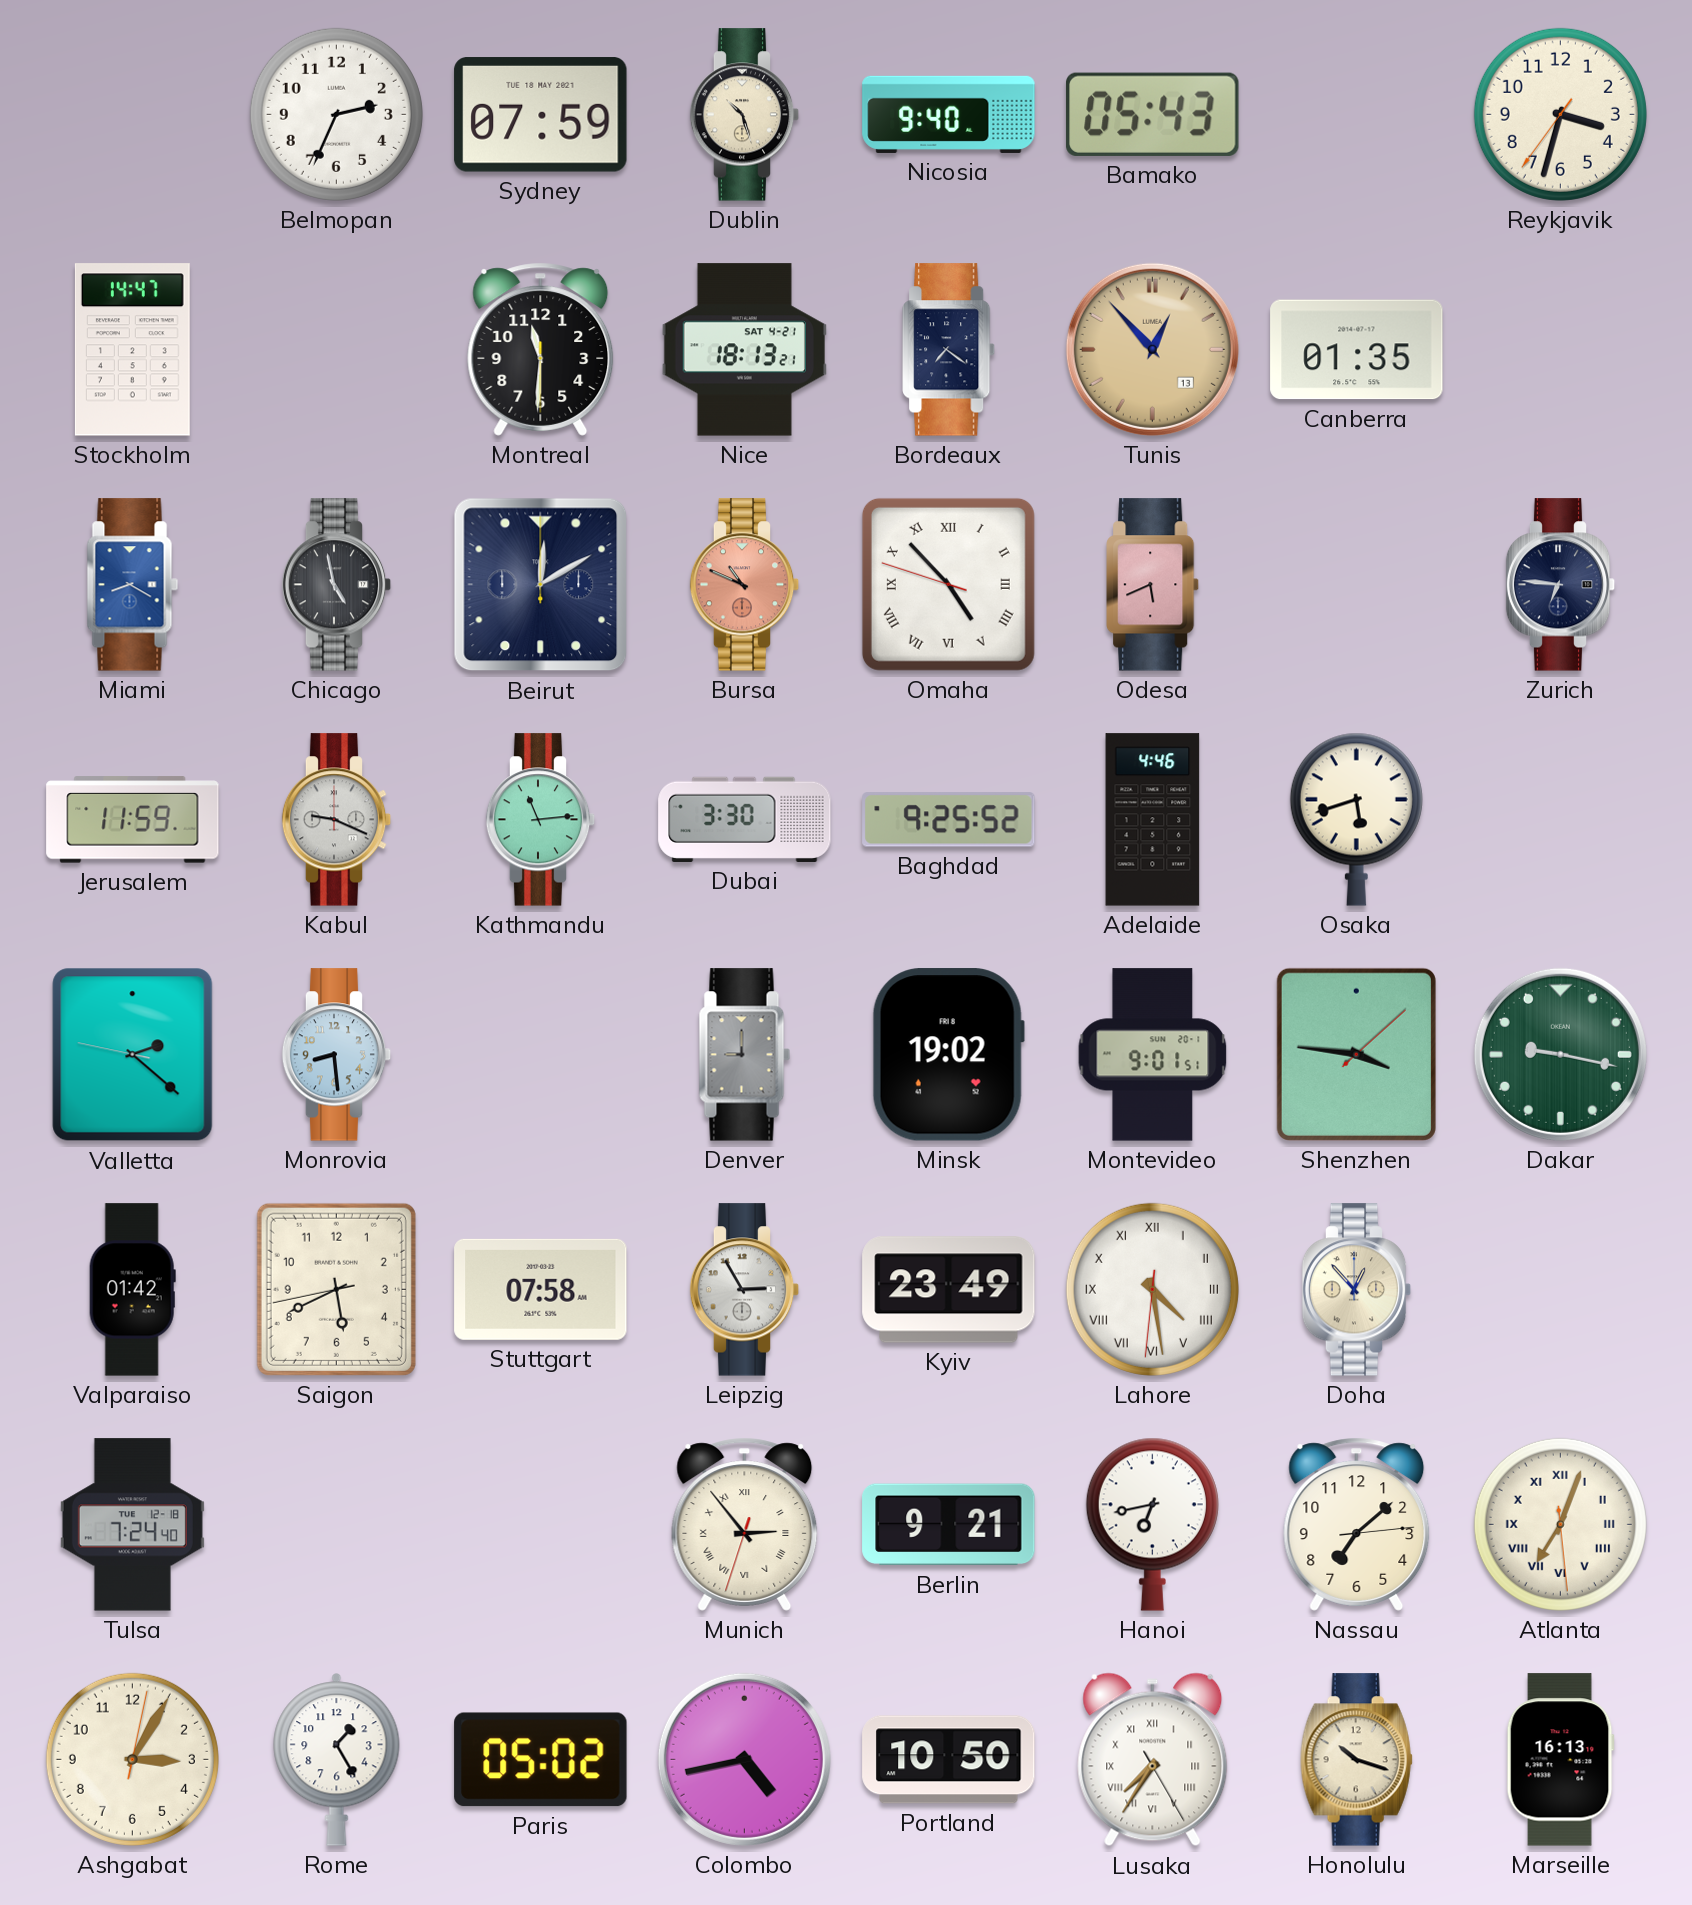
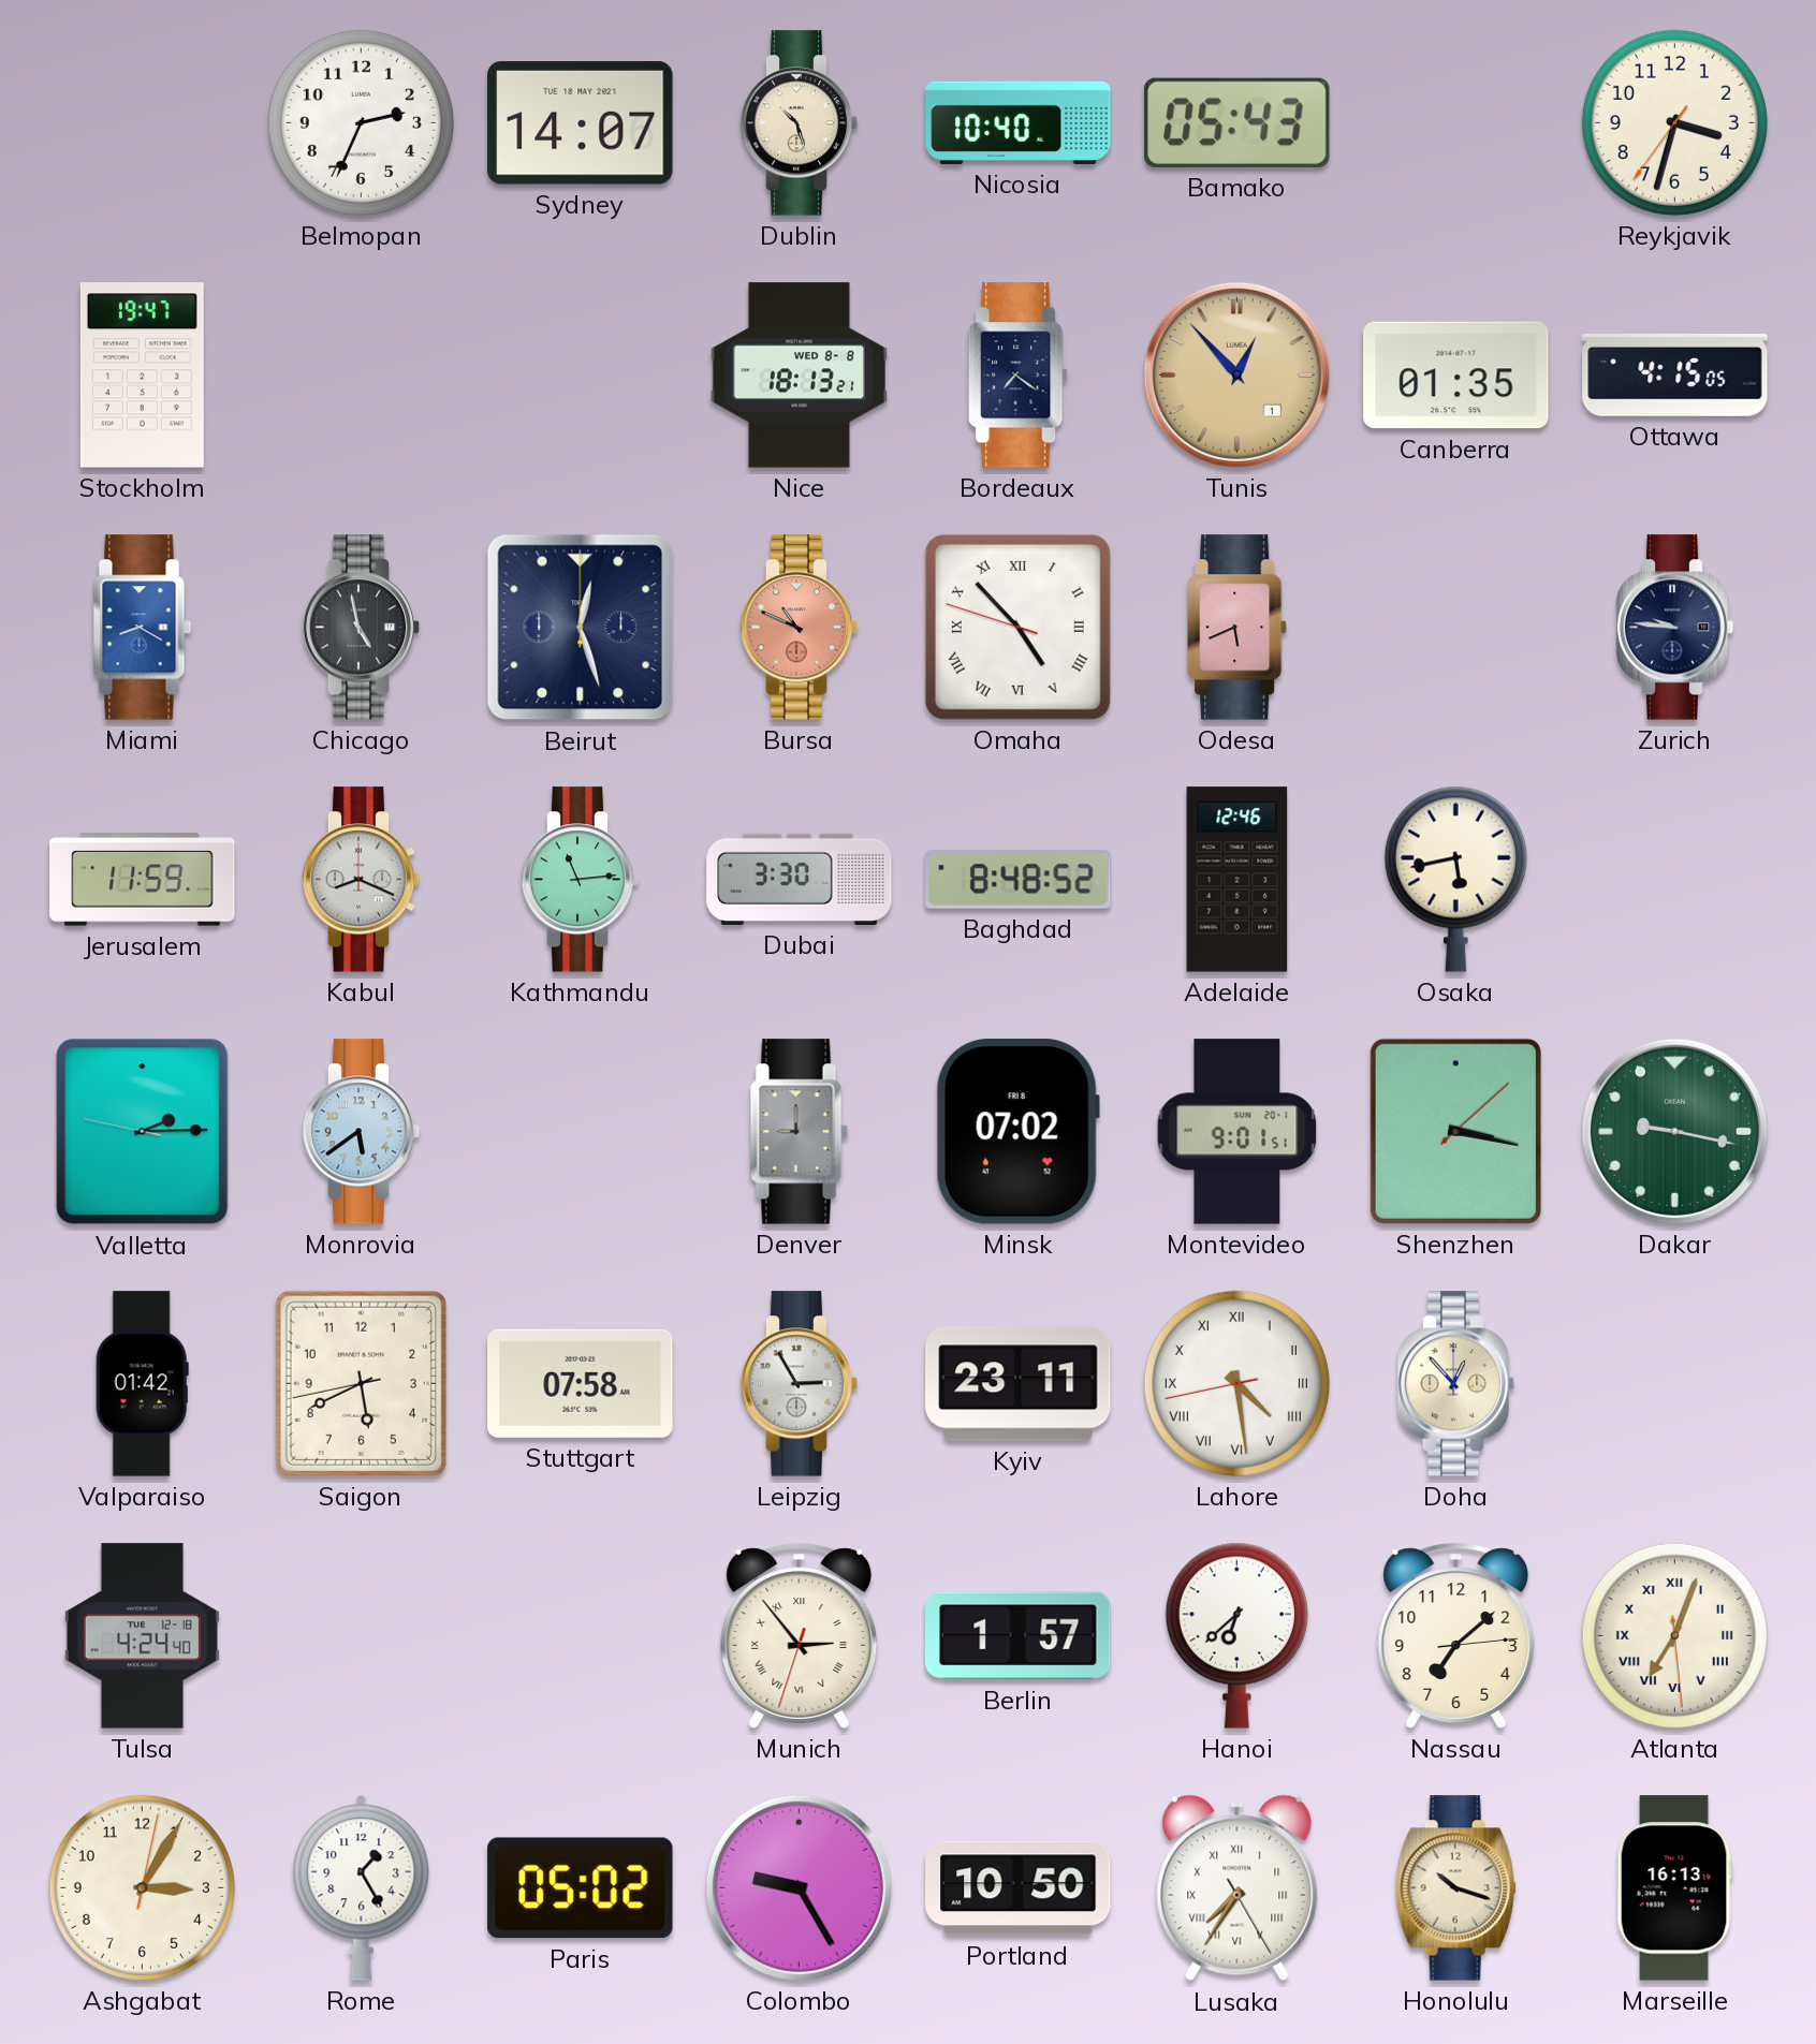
Sydney: 07:59 -> 14:07
Nicosia: 9:40 -> 10:40
Stockholm: 14:47 -> 19:47
Montreal: 11:30 -> none
Nice date: SAT 4-21 -> WED 8-8
Tunis date: 13 -> 1
Ottawa: none -> 4:15
Beirut: 12:10 -> 12:27
Zurich: 6:46 -> 9:46
Kabul: 9:19 -> 8:19
Baghdad: 9:25 -> 8:48
Adelaide: 4:46 -> 12:46
Osaka: 5:42 -> 5:43
Valletta: 2:21 -> 2:14
Monrovia: 8:29 -> 5:39
Minsk: 19:02 -> 07:02
Shenzhen: 3:46 -> 3:17
Kyiv: 23:49 -> 23:11
Lahore: 4:28:31 -> 4:28:43
Tulsa: 7:24 -> 4:24
Berlin: 9:21 -> 1:57
Hanoi: 6:43 -> 6:38
Colombo: 4:43 -> 9:25
